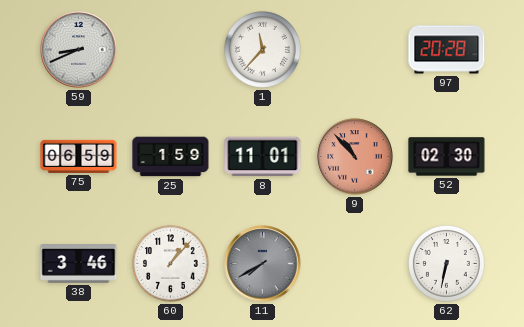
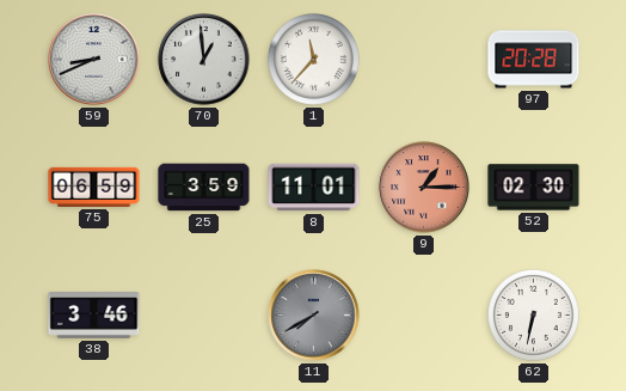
70: none -> 12:59
25: 1:59 -> 3:59
9: 10:53 -> 1:15
60: 1:07 -> none
